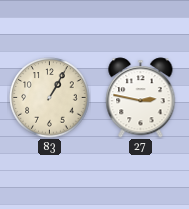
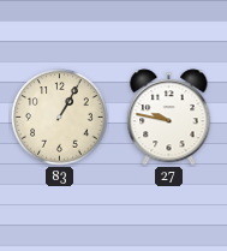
27: 2:47 -> 9:47
